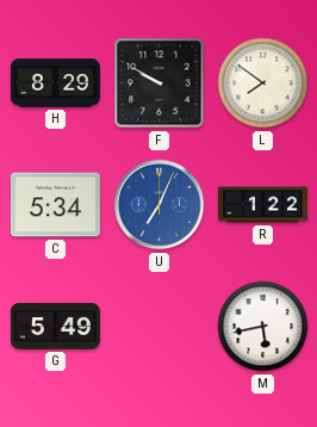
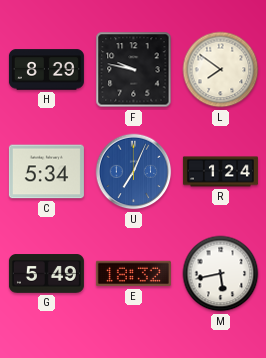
F: 9:50 -> 9:47
R: 1:22 -> 1:24
E: none -> 18:32
